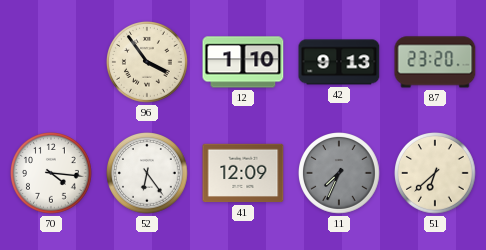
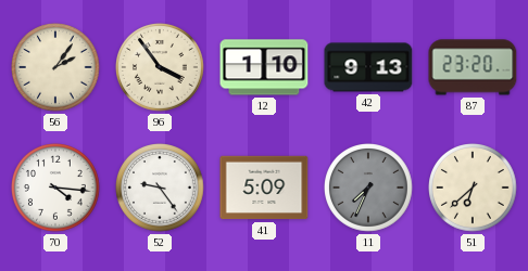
56: none -> 2:06
52: 6:24 -> 9:24
41: 12:09 -> 5:09
